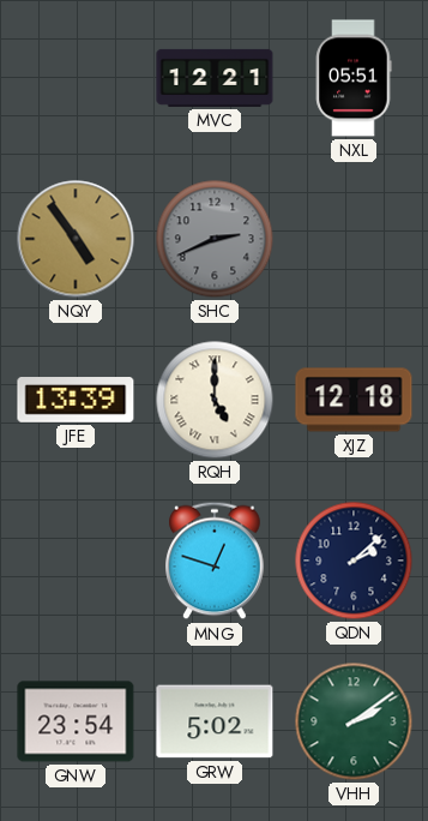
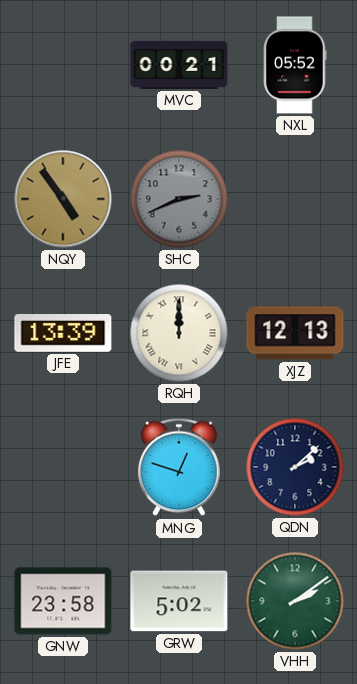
MVC: 12:21 -> 00:21
NXL: 05:51 -> 05:52
RQH: 5:00 -> 12:00
XJZ: 12:18 -> 12:13
GNW: 23:54 -> 23:58
